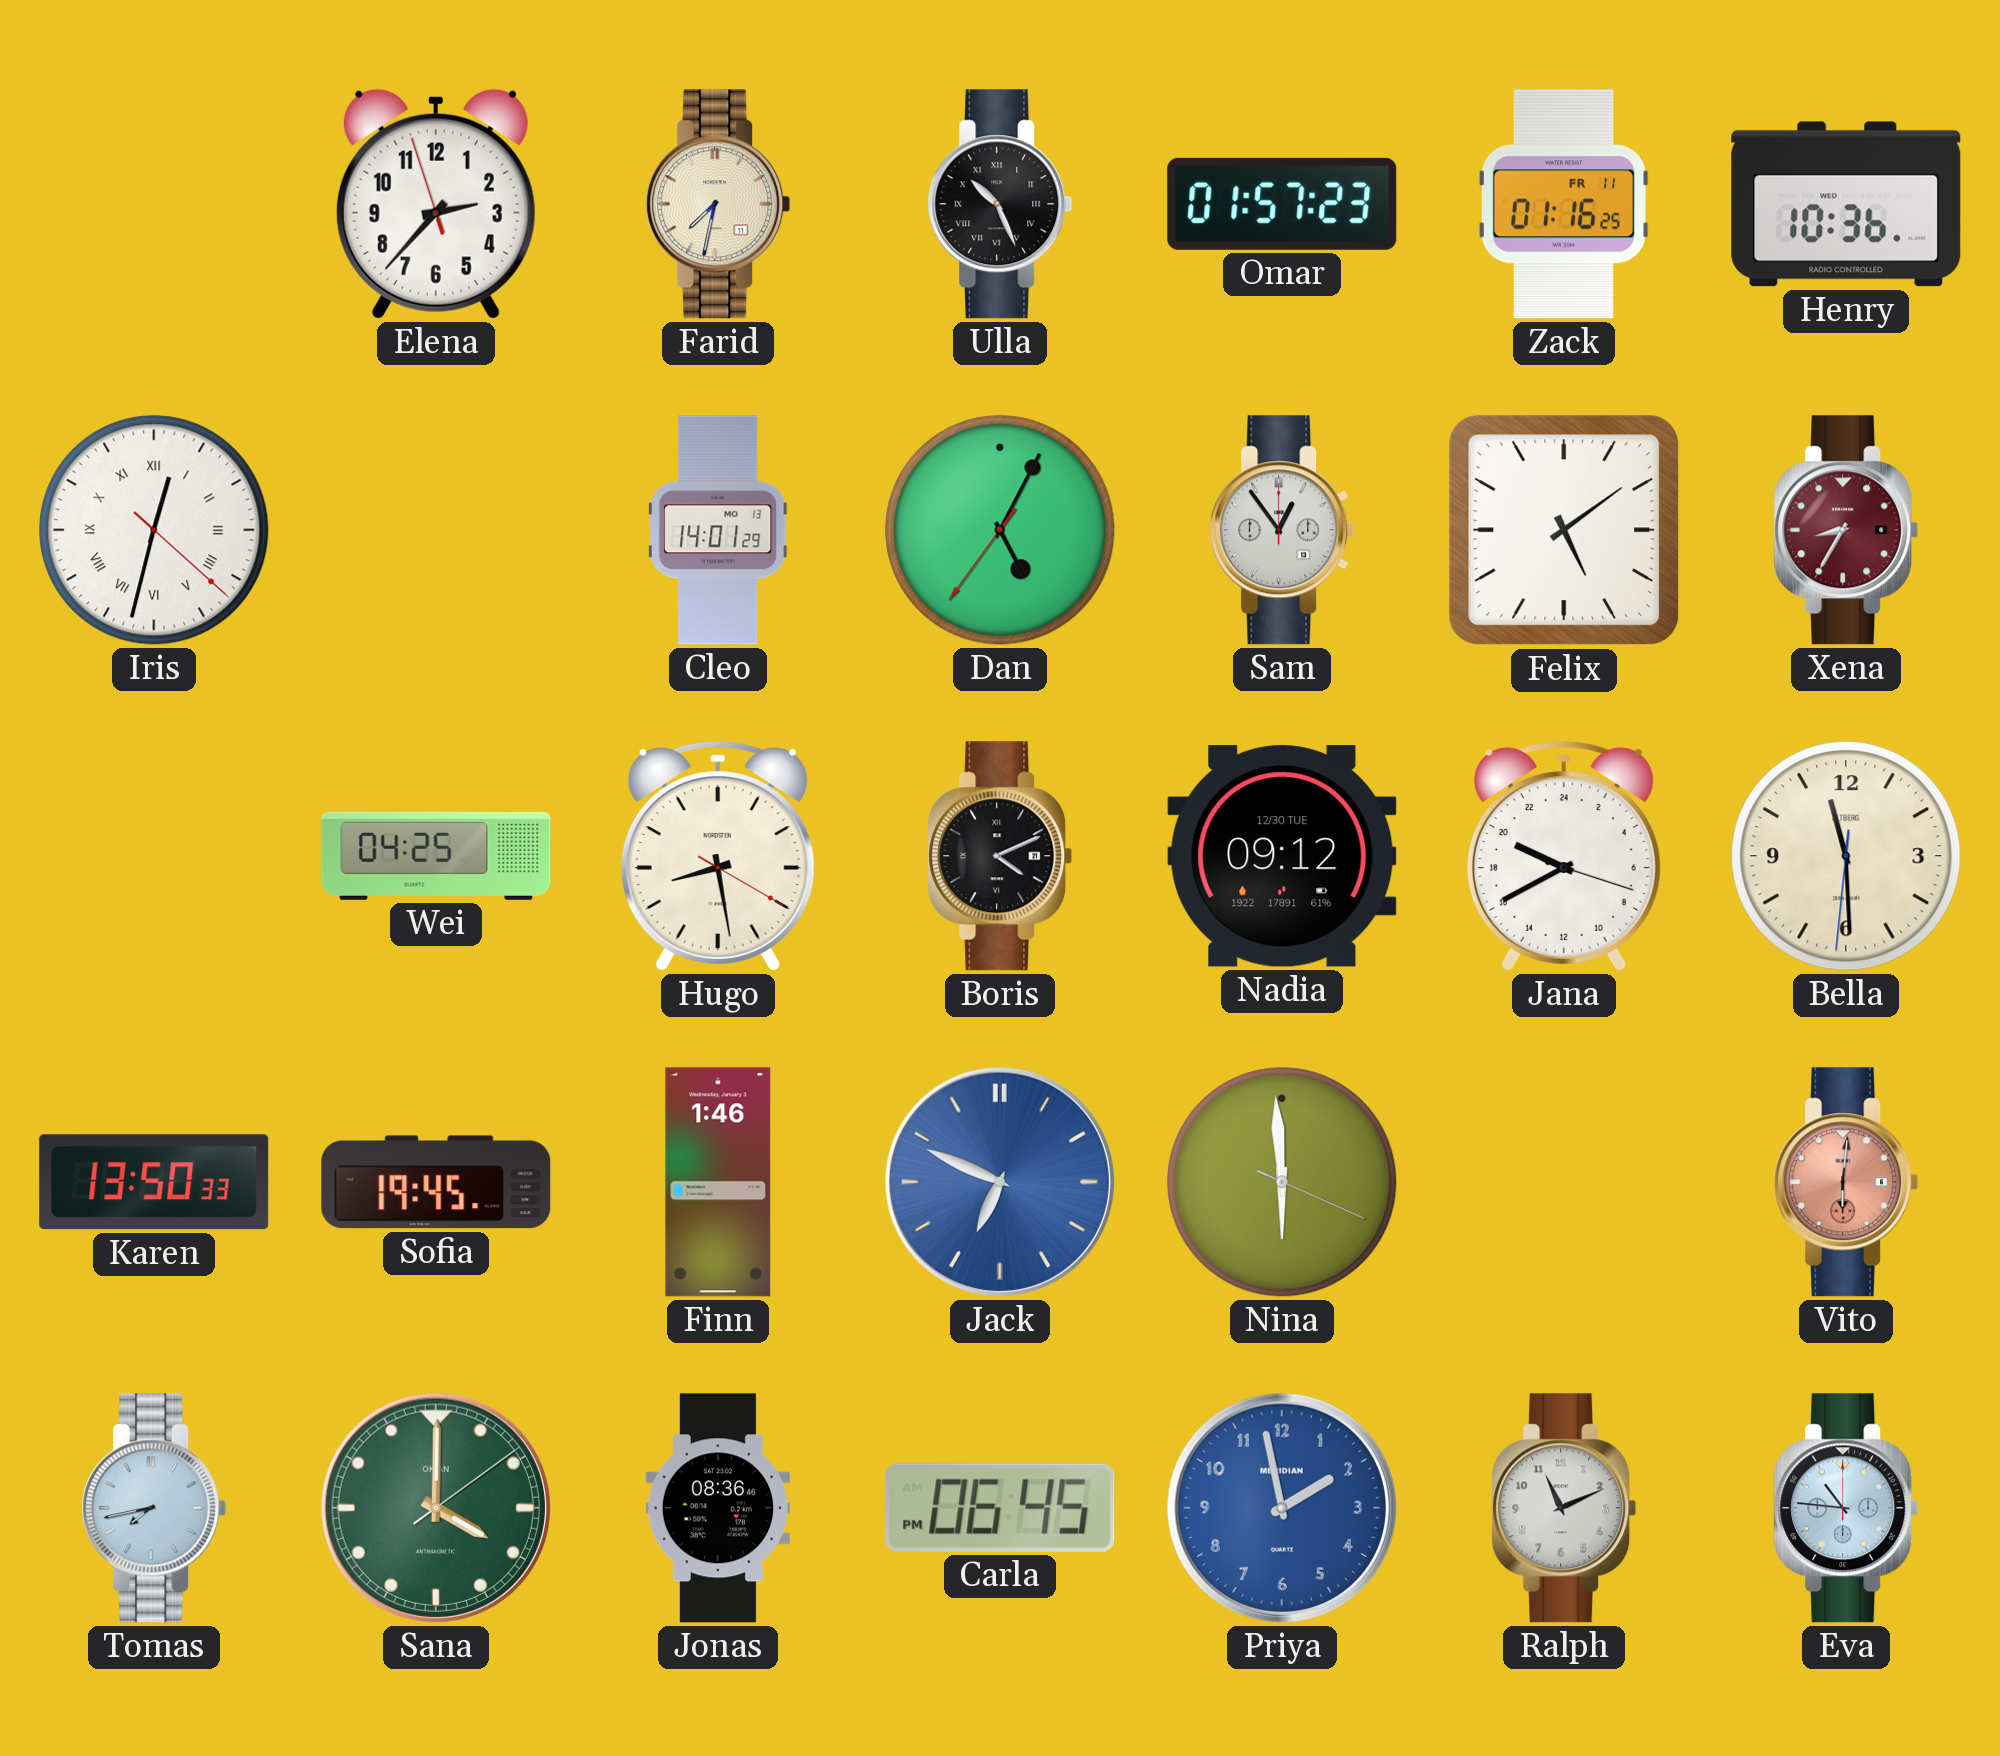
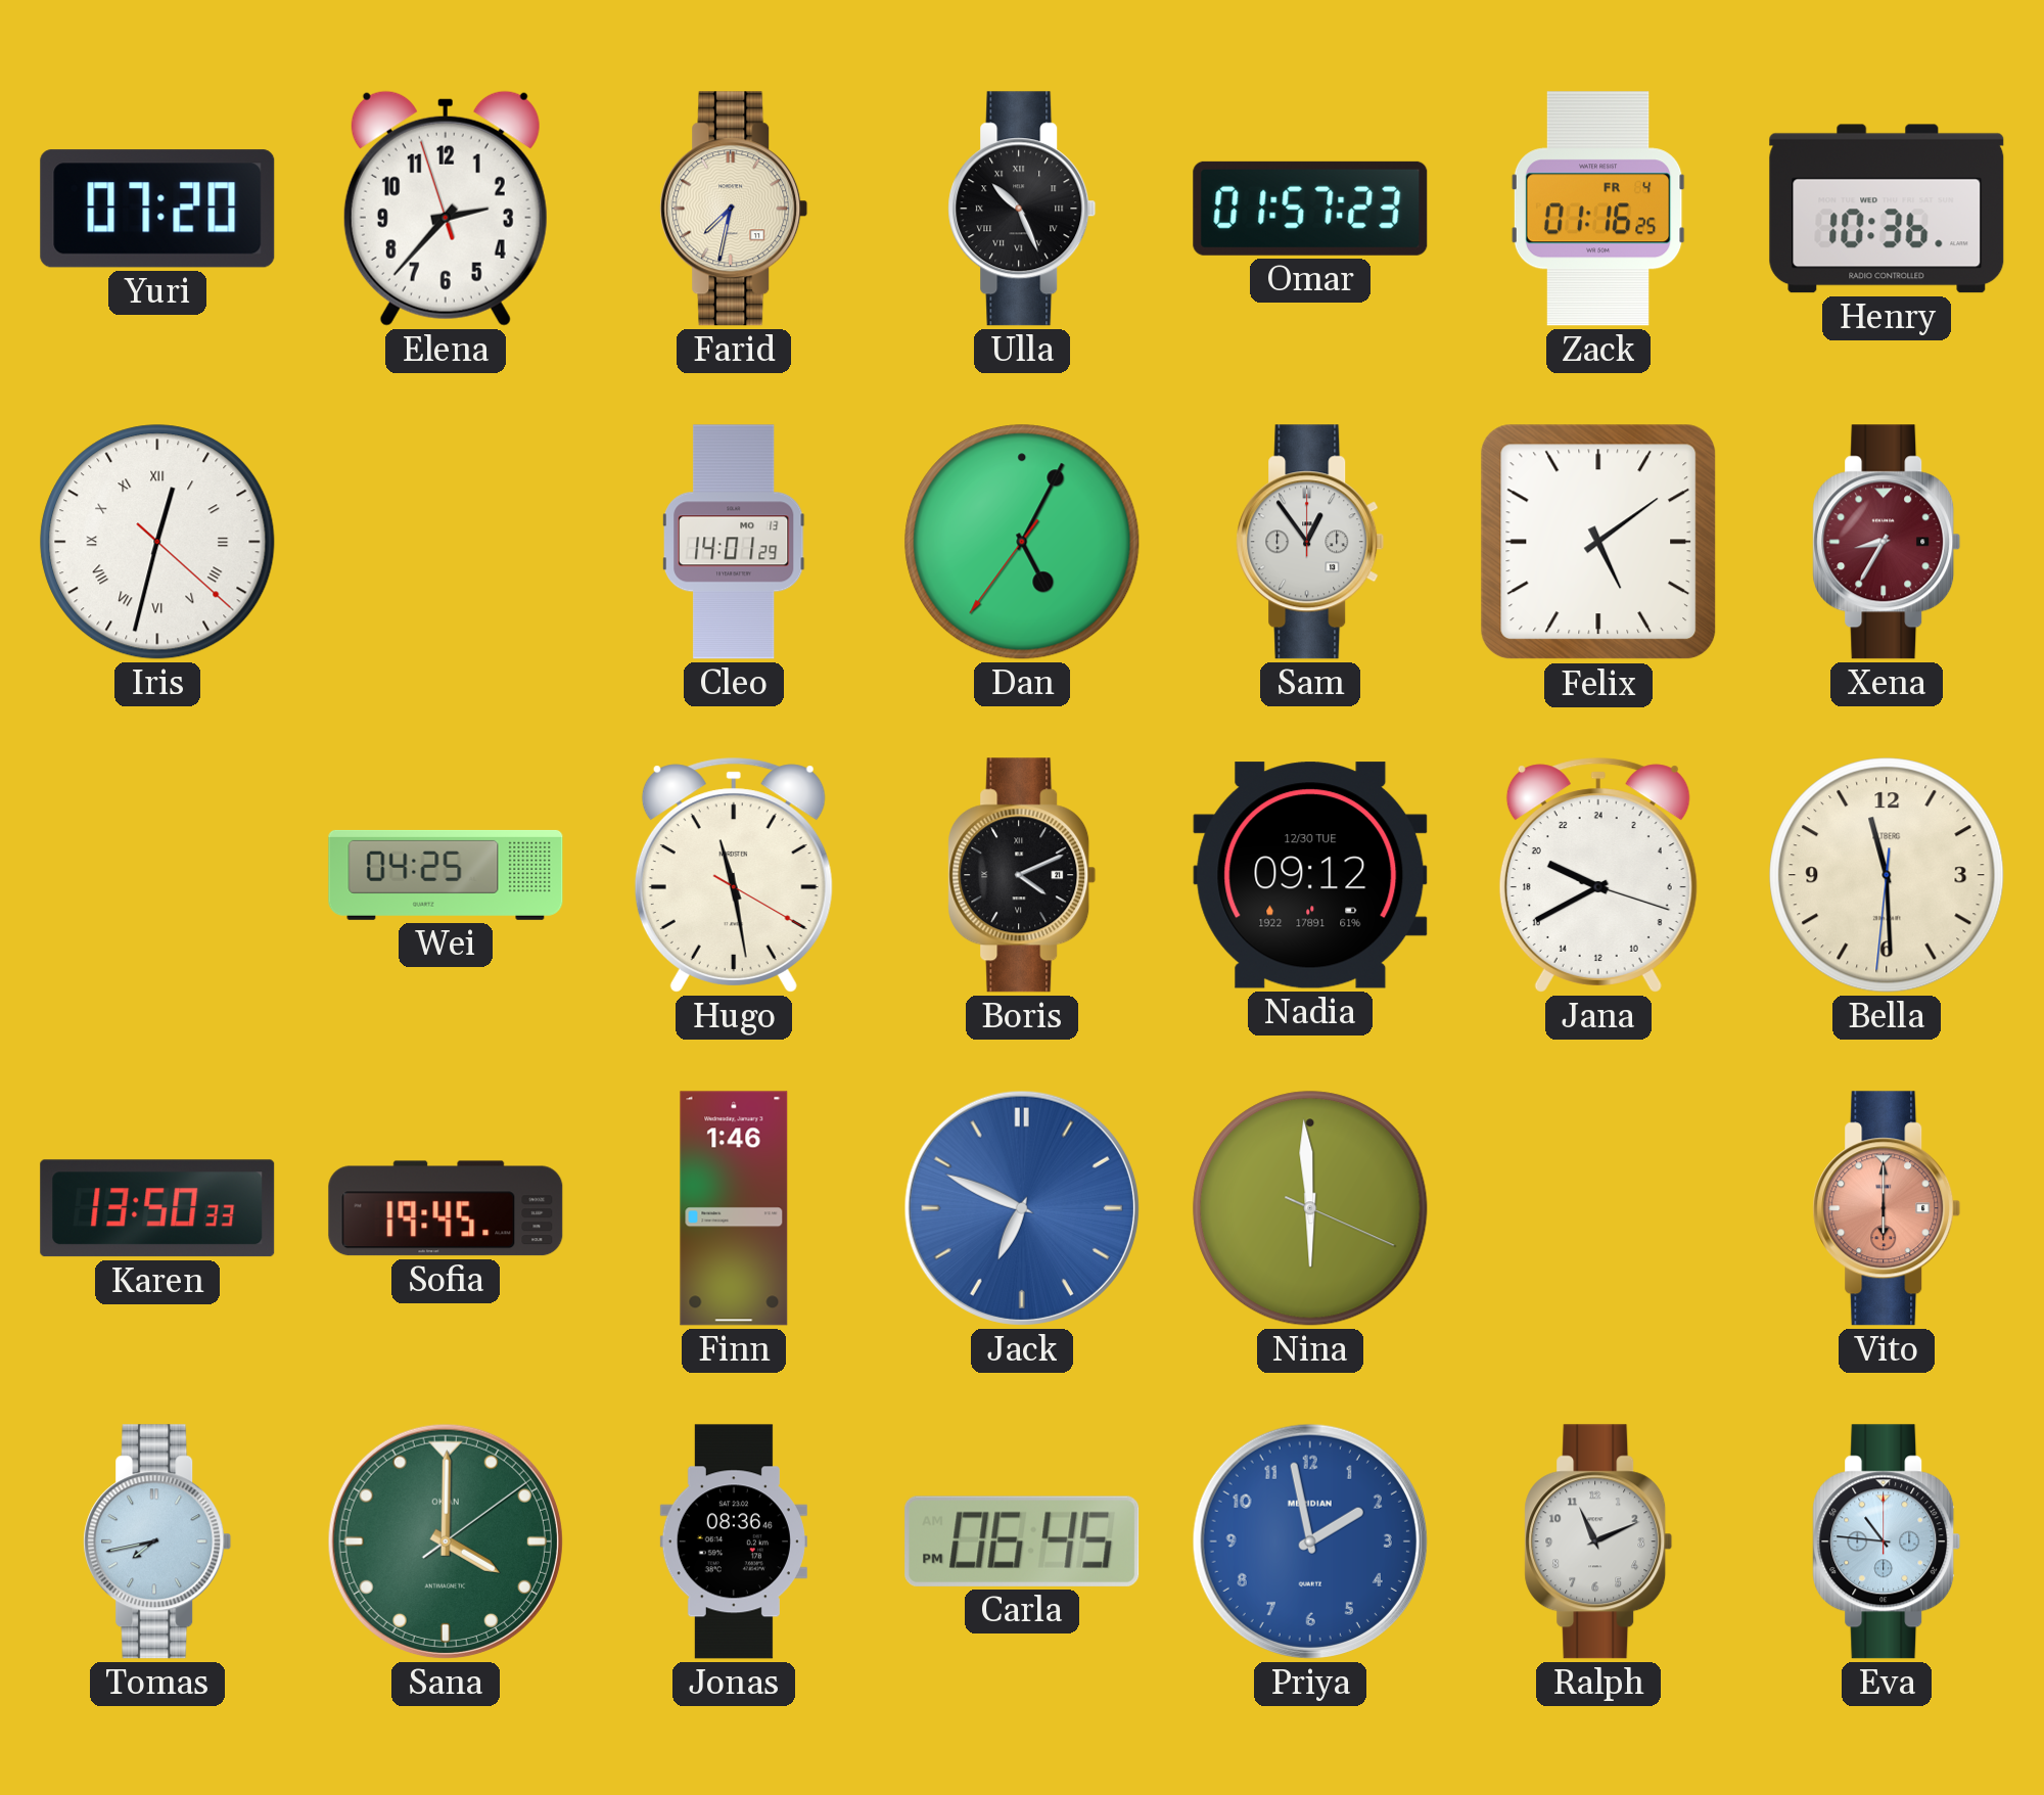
Yuri: none -> 07:20
Zack date: FR 11 -> FR 4
Hugo: 8:28 -> 11:28
Vito: 6:01 -> 6:00
